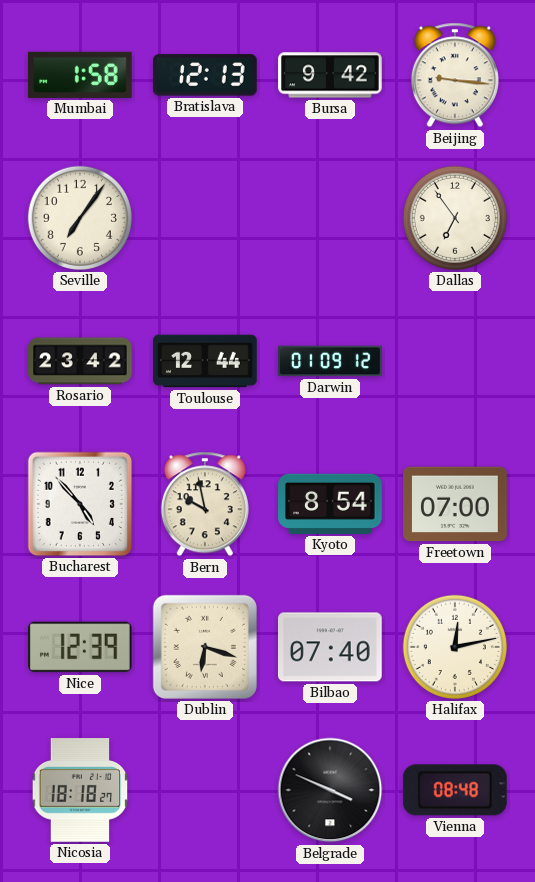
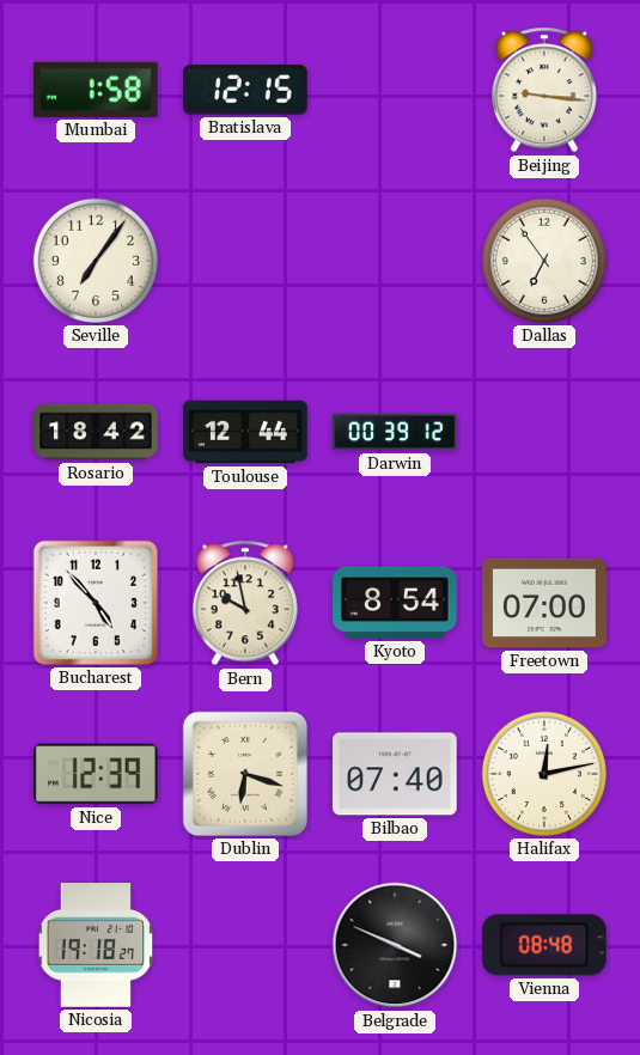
Bratislava: 12:13 -> 12:15
Bursa: 9:42 -> none
Rosario: 23:42 -> 18:42
Darwin: 01:09 -> 00:39
Nicosia: 18:18 -> 19:18
